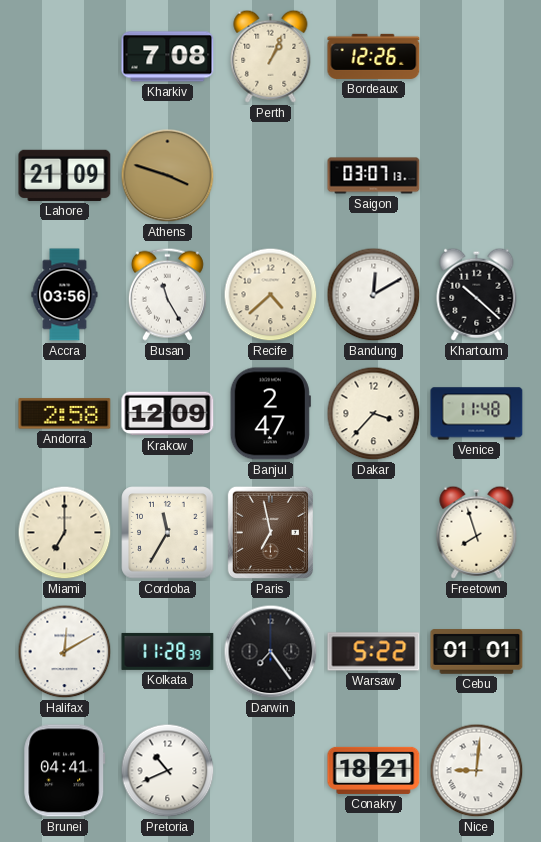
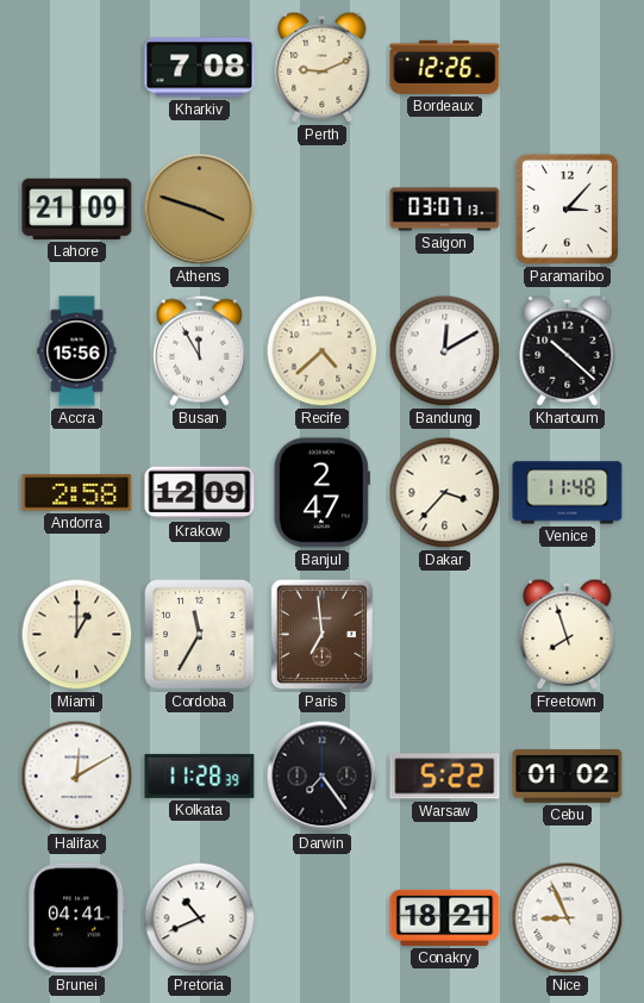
Perth: 1:04 -> 9:11
Paramaribo: none -> 3:07
Accra: 03:56 -> 15:56
Busan: 11:25 -> 11:55
Miami: 7:00 -> 1:00
Paris: 6:58 -> 6:59
Cebu: 01:01 -> 01:02
Nice: 9:01 -> 8:56
